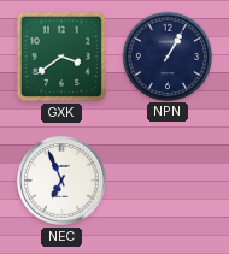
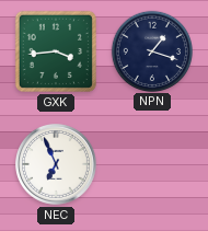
GXK: 3:39 -> 3:44
NPN: 1:05 -> 1:18
